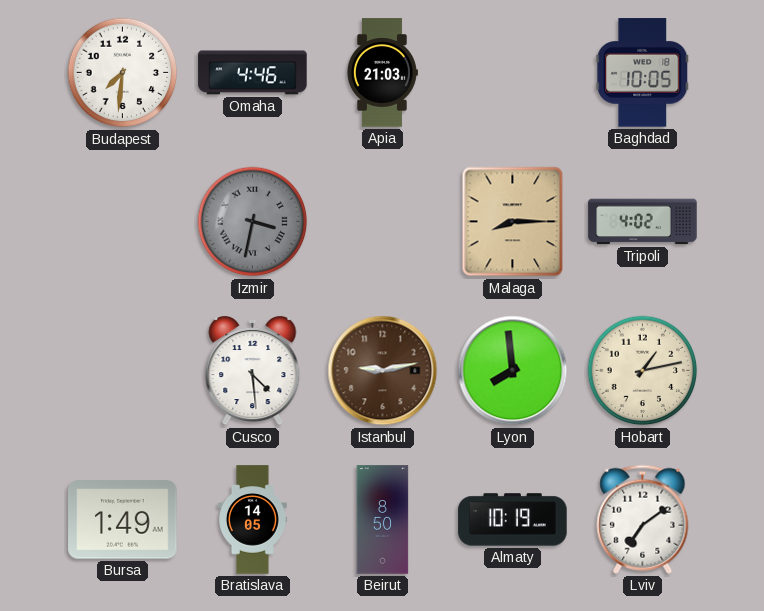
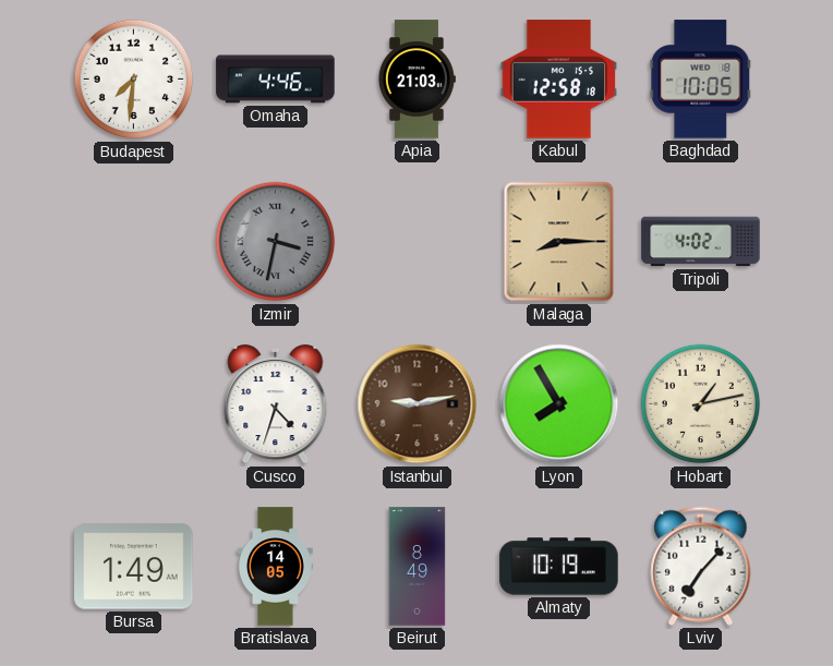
Kabul: none -> 12:58
Cusco: 4:29 -> 4:33
Lyon: 7:59 -> 7:55
Beirut: 8:50 -> 8:49
Lviv: 7:09 -> 7:07
